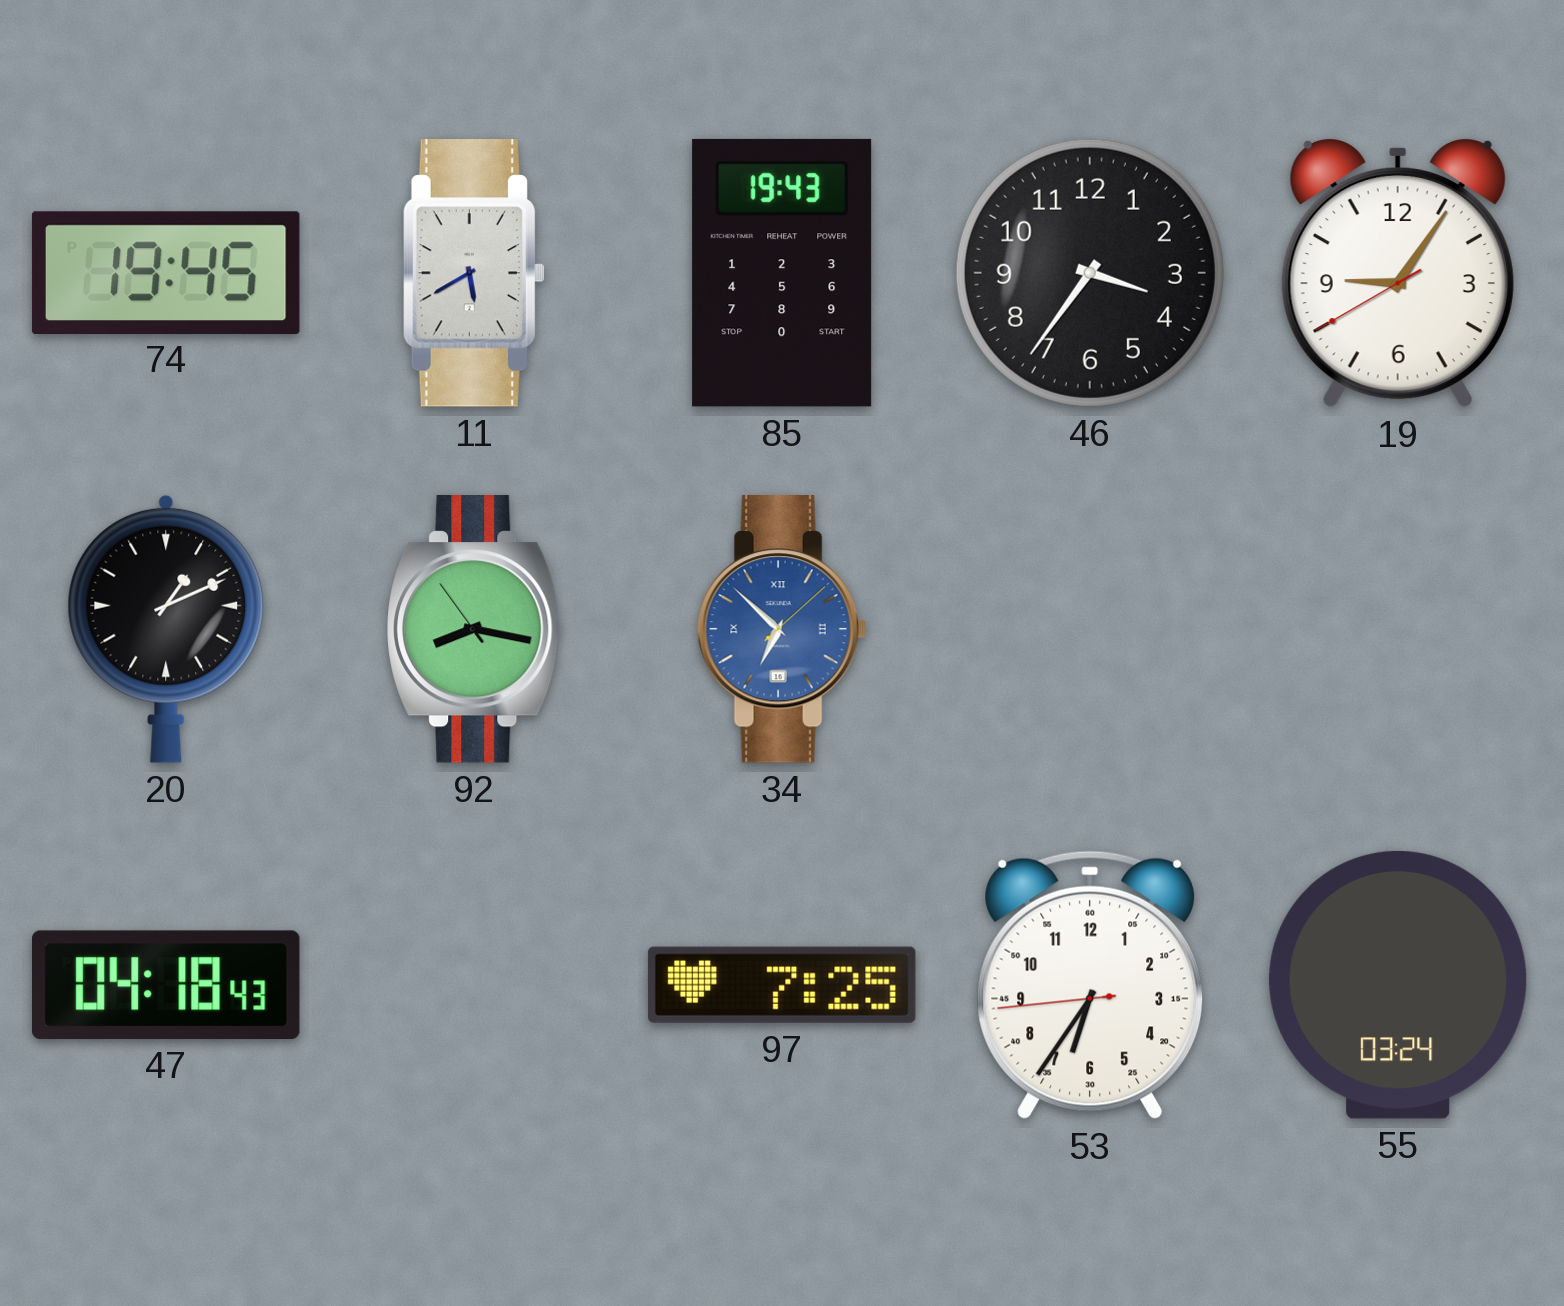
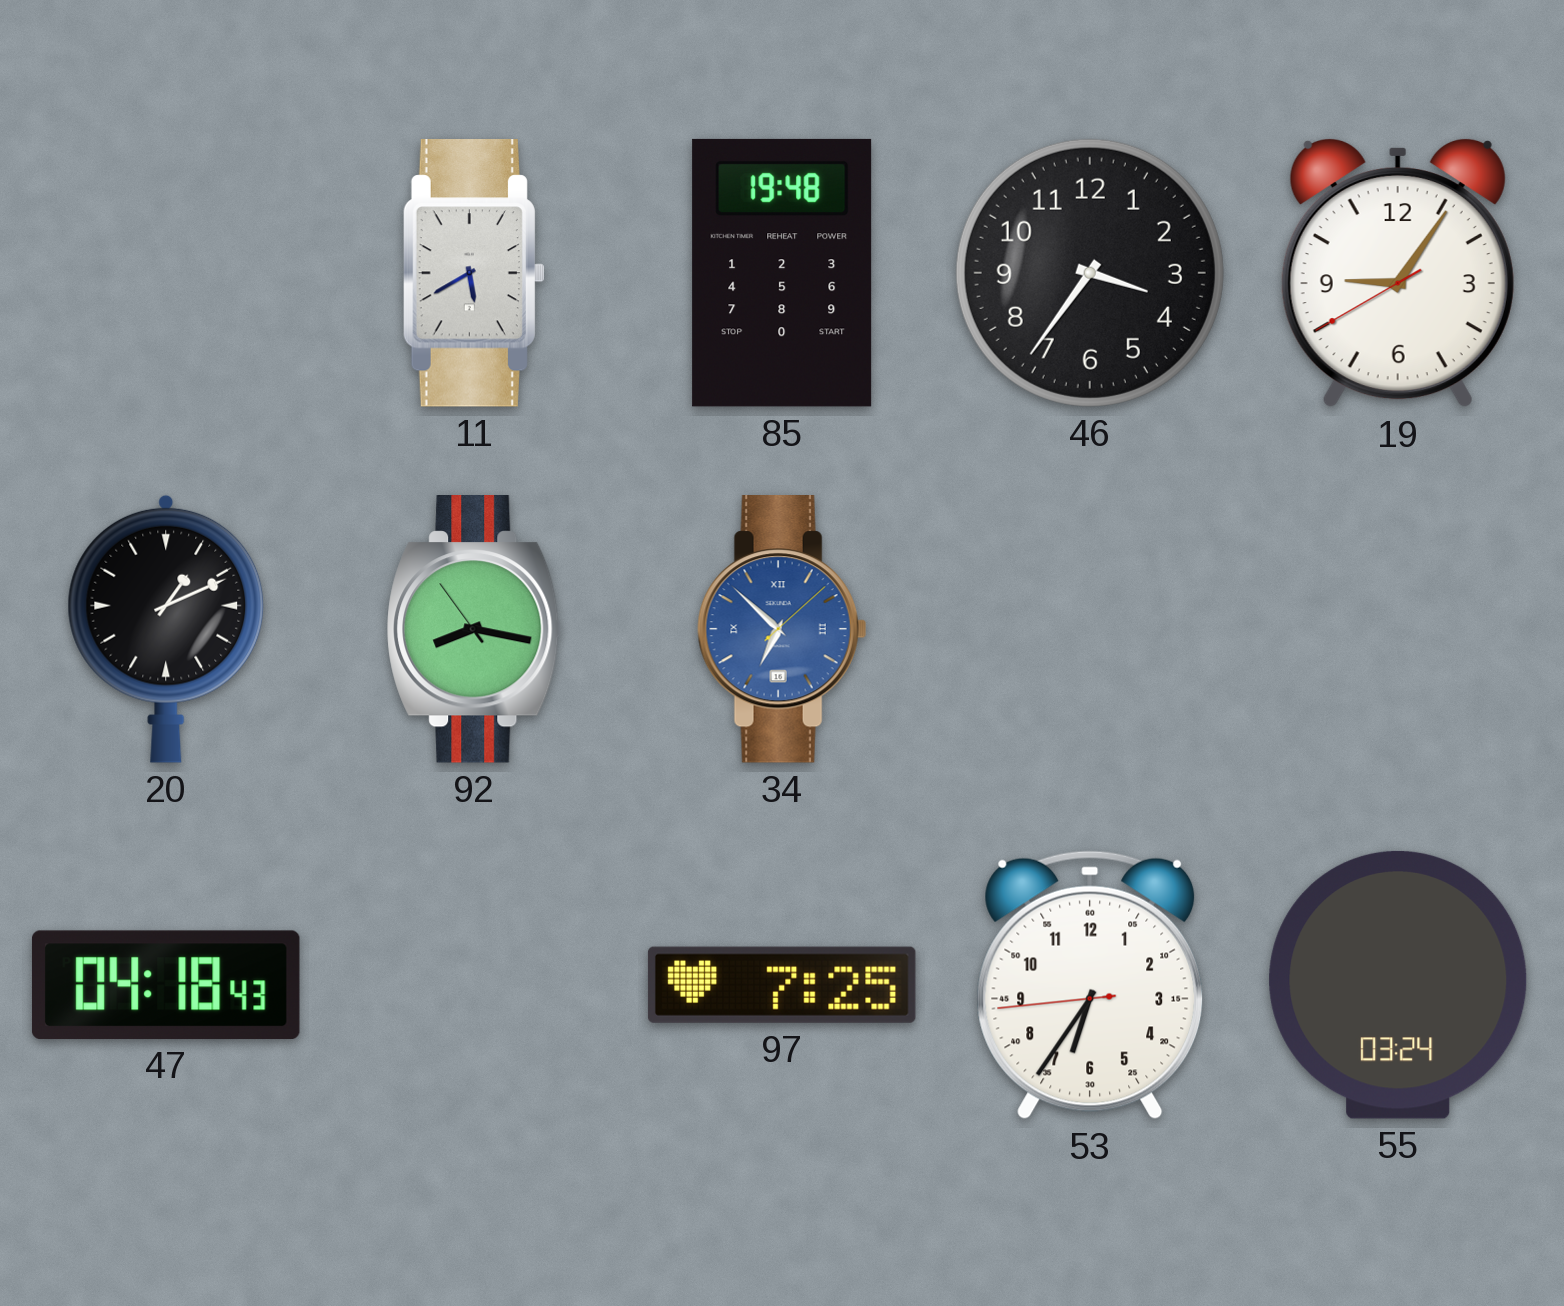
74: 19:45 -> none
85: 19:43 -> 19:48
